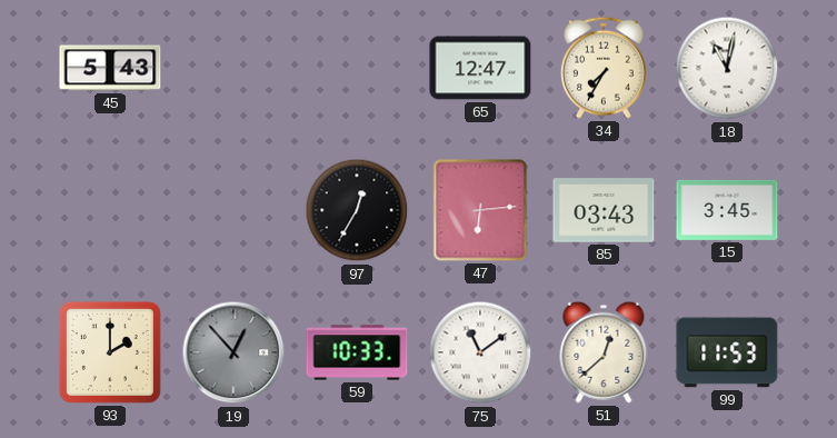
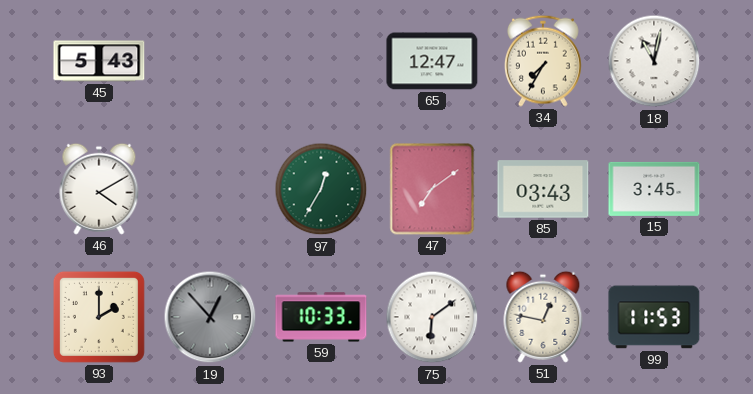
46: none -> 4:10
97 dial: black -> green
47: 6:14 -> 7:09
75: 11:09 -> 6:09
51: 12:38 -> 12:47
